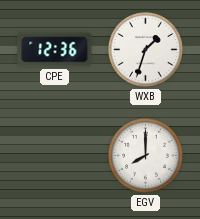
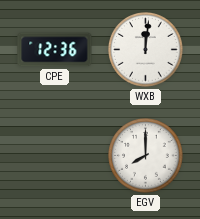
WXB: 1:33 -> 12:01
